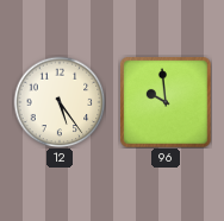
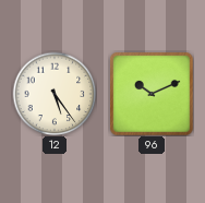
96: 9:59 -> 10:11
